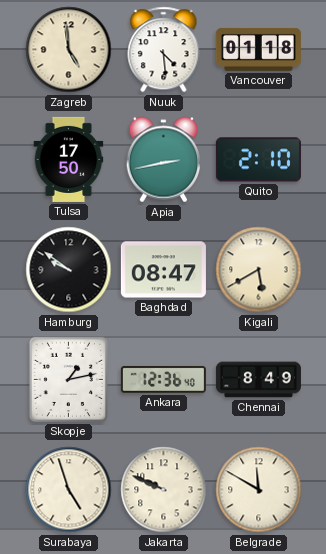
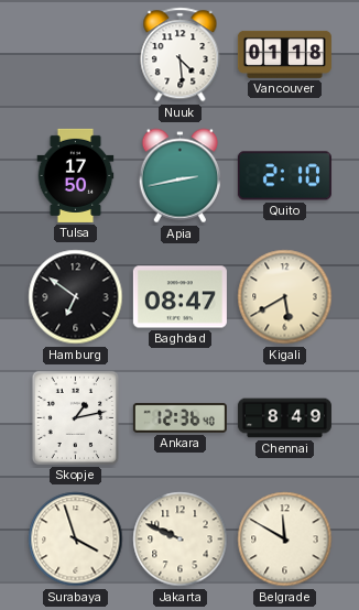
Zagreb: 4:59 -> none
Hamburg: 9:51 -> 6:51
Surabaya: 4:57 -> 3:57
